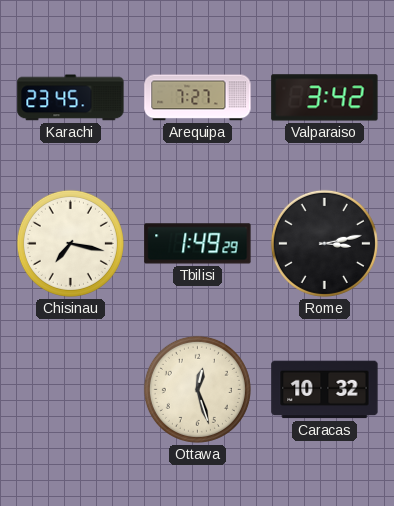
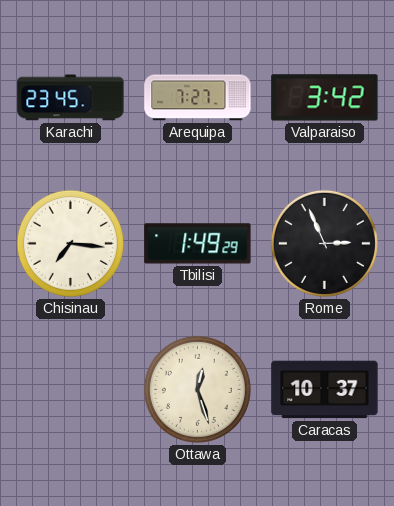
Chisinau: 7:17 -> 7:16
Rome: 3:13 -> 2:56
Caracas: 10:32 -> 10:37
